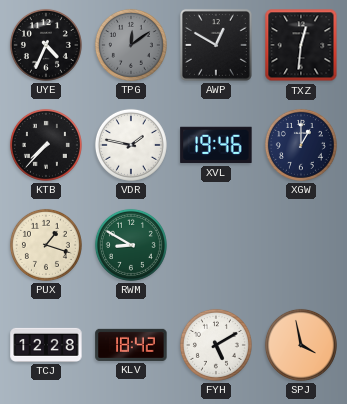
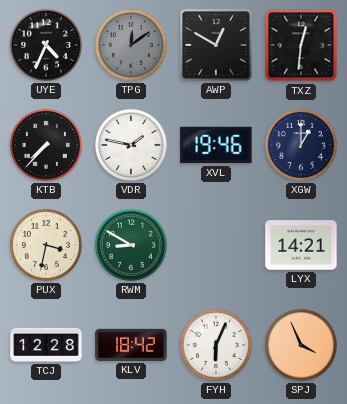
PUX: 1:18 -> 3:32
LYX: none -> 14:21
FYH: 5:10 -> 6:04
SPJ: 3:58 -> 3:56
